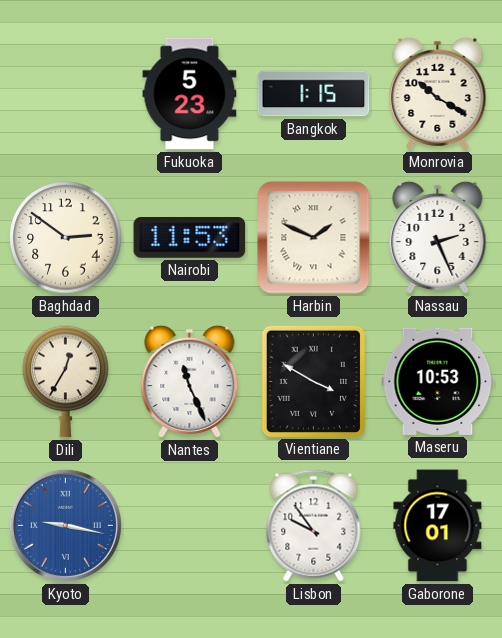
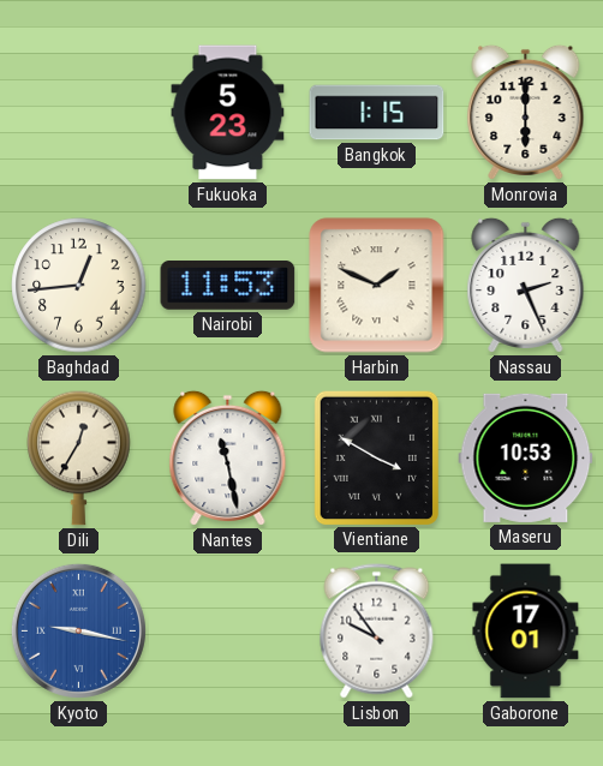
Monrovia: 10:20 -> 6:00
Baghdad: 2:51 -> 12:44
Nantes: 11:26 -> 11:28
